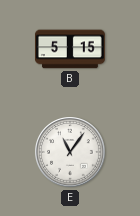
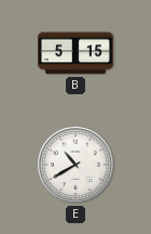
E: 11:06 -> 10:40
